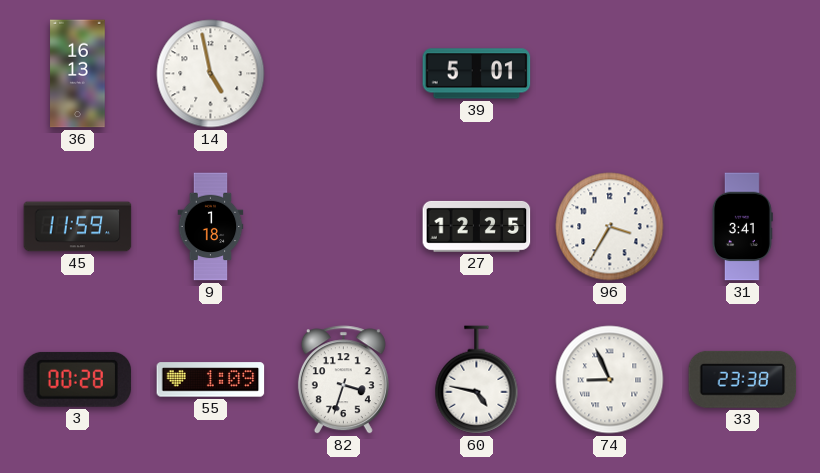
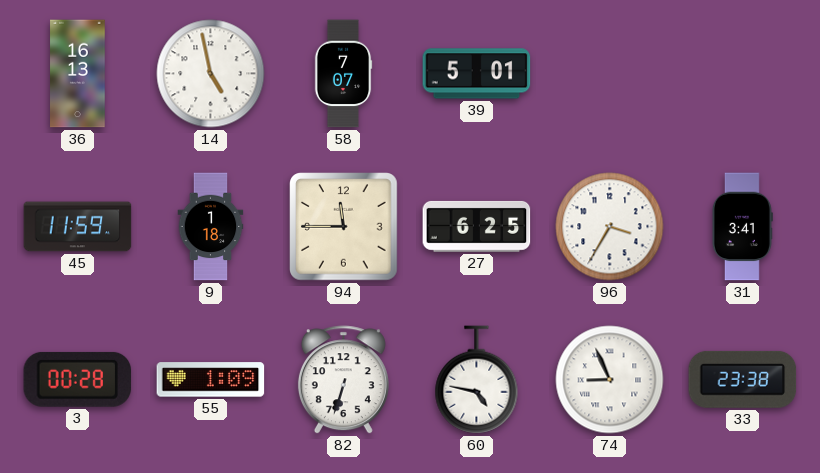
58: none -> 7:07
94: none -> 11:45
27: 12:25 -> 6:25
82: 3:33 -> 6:33
